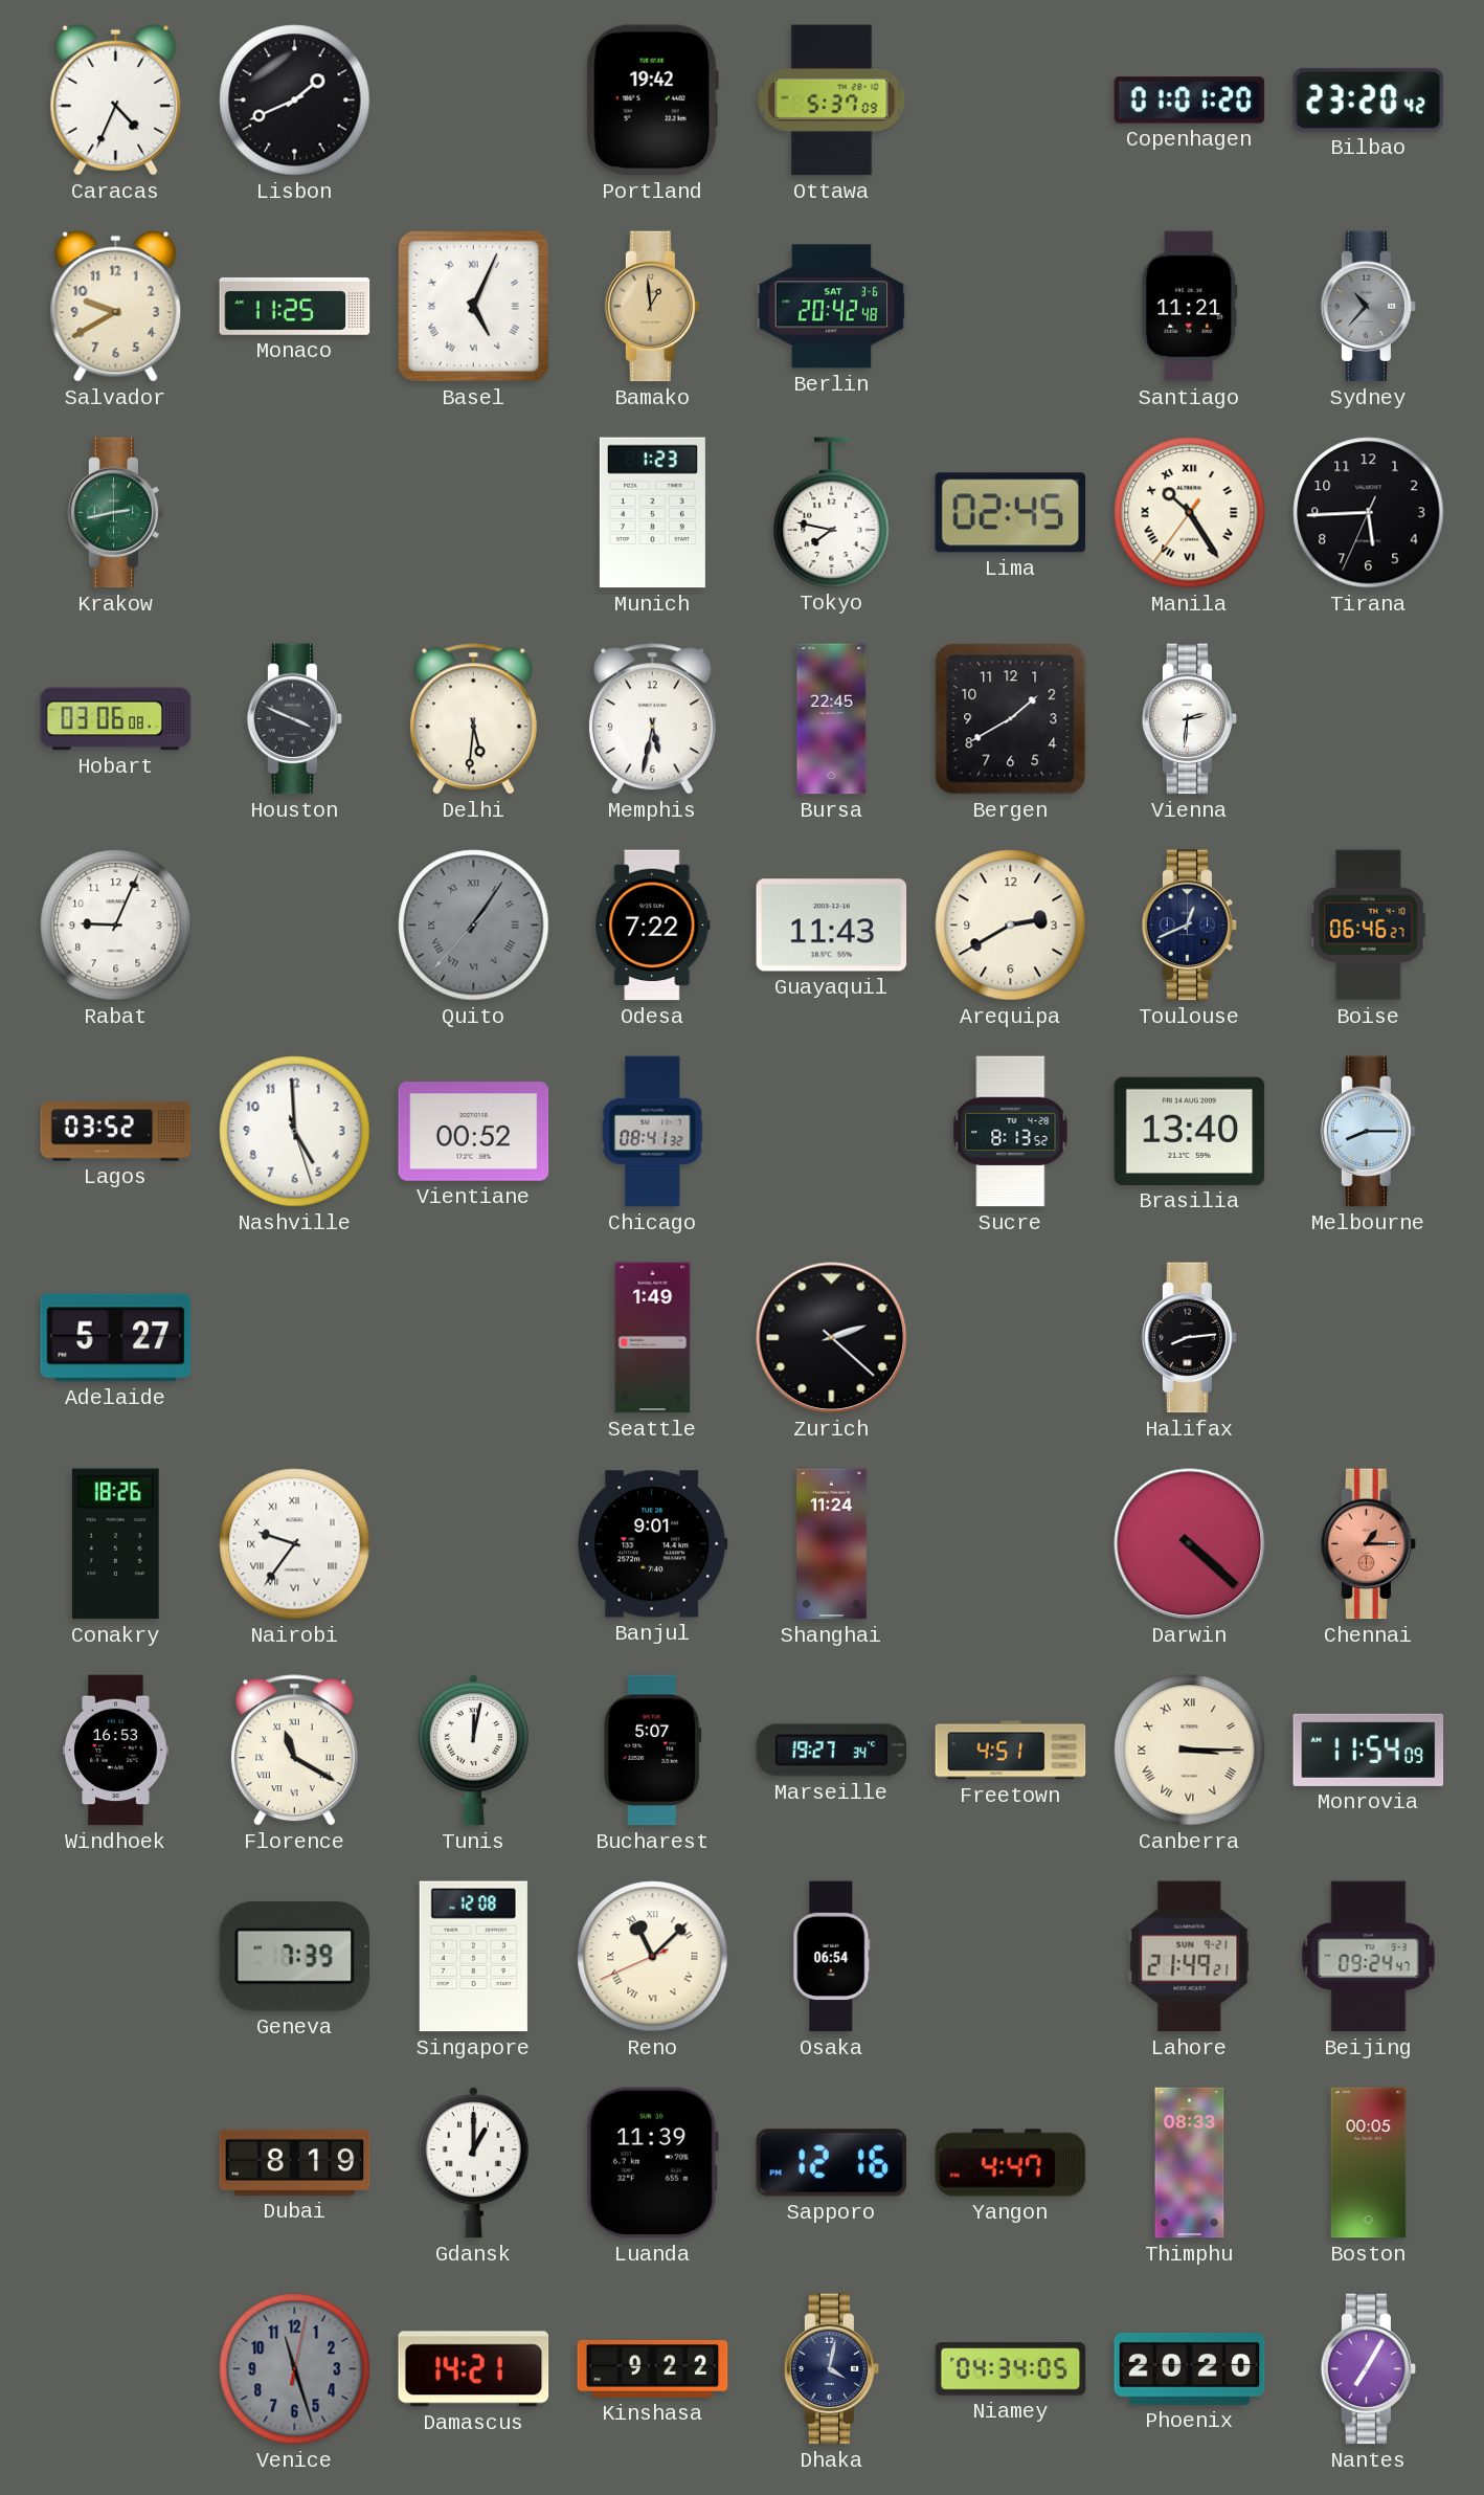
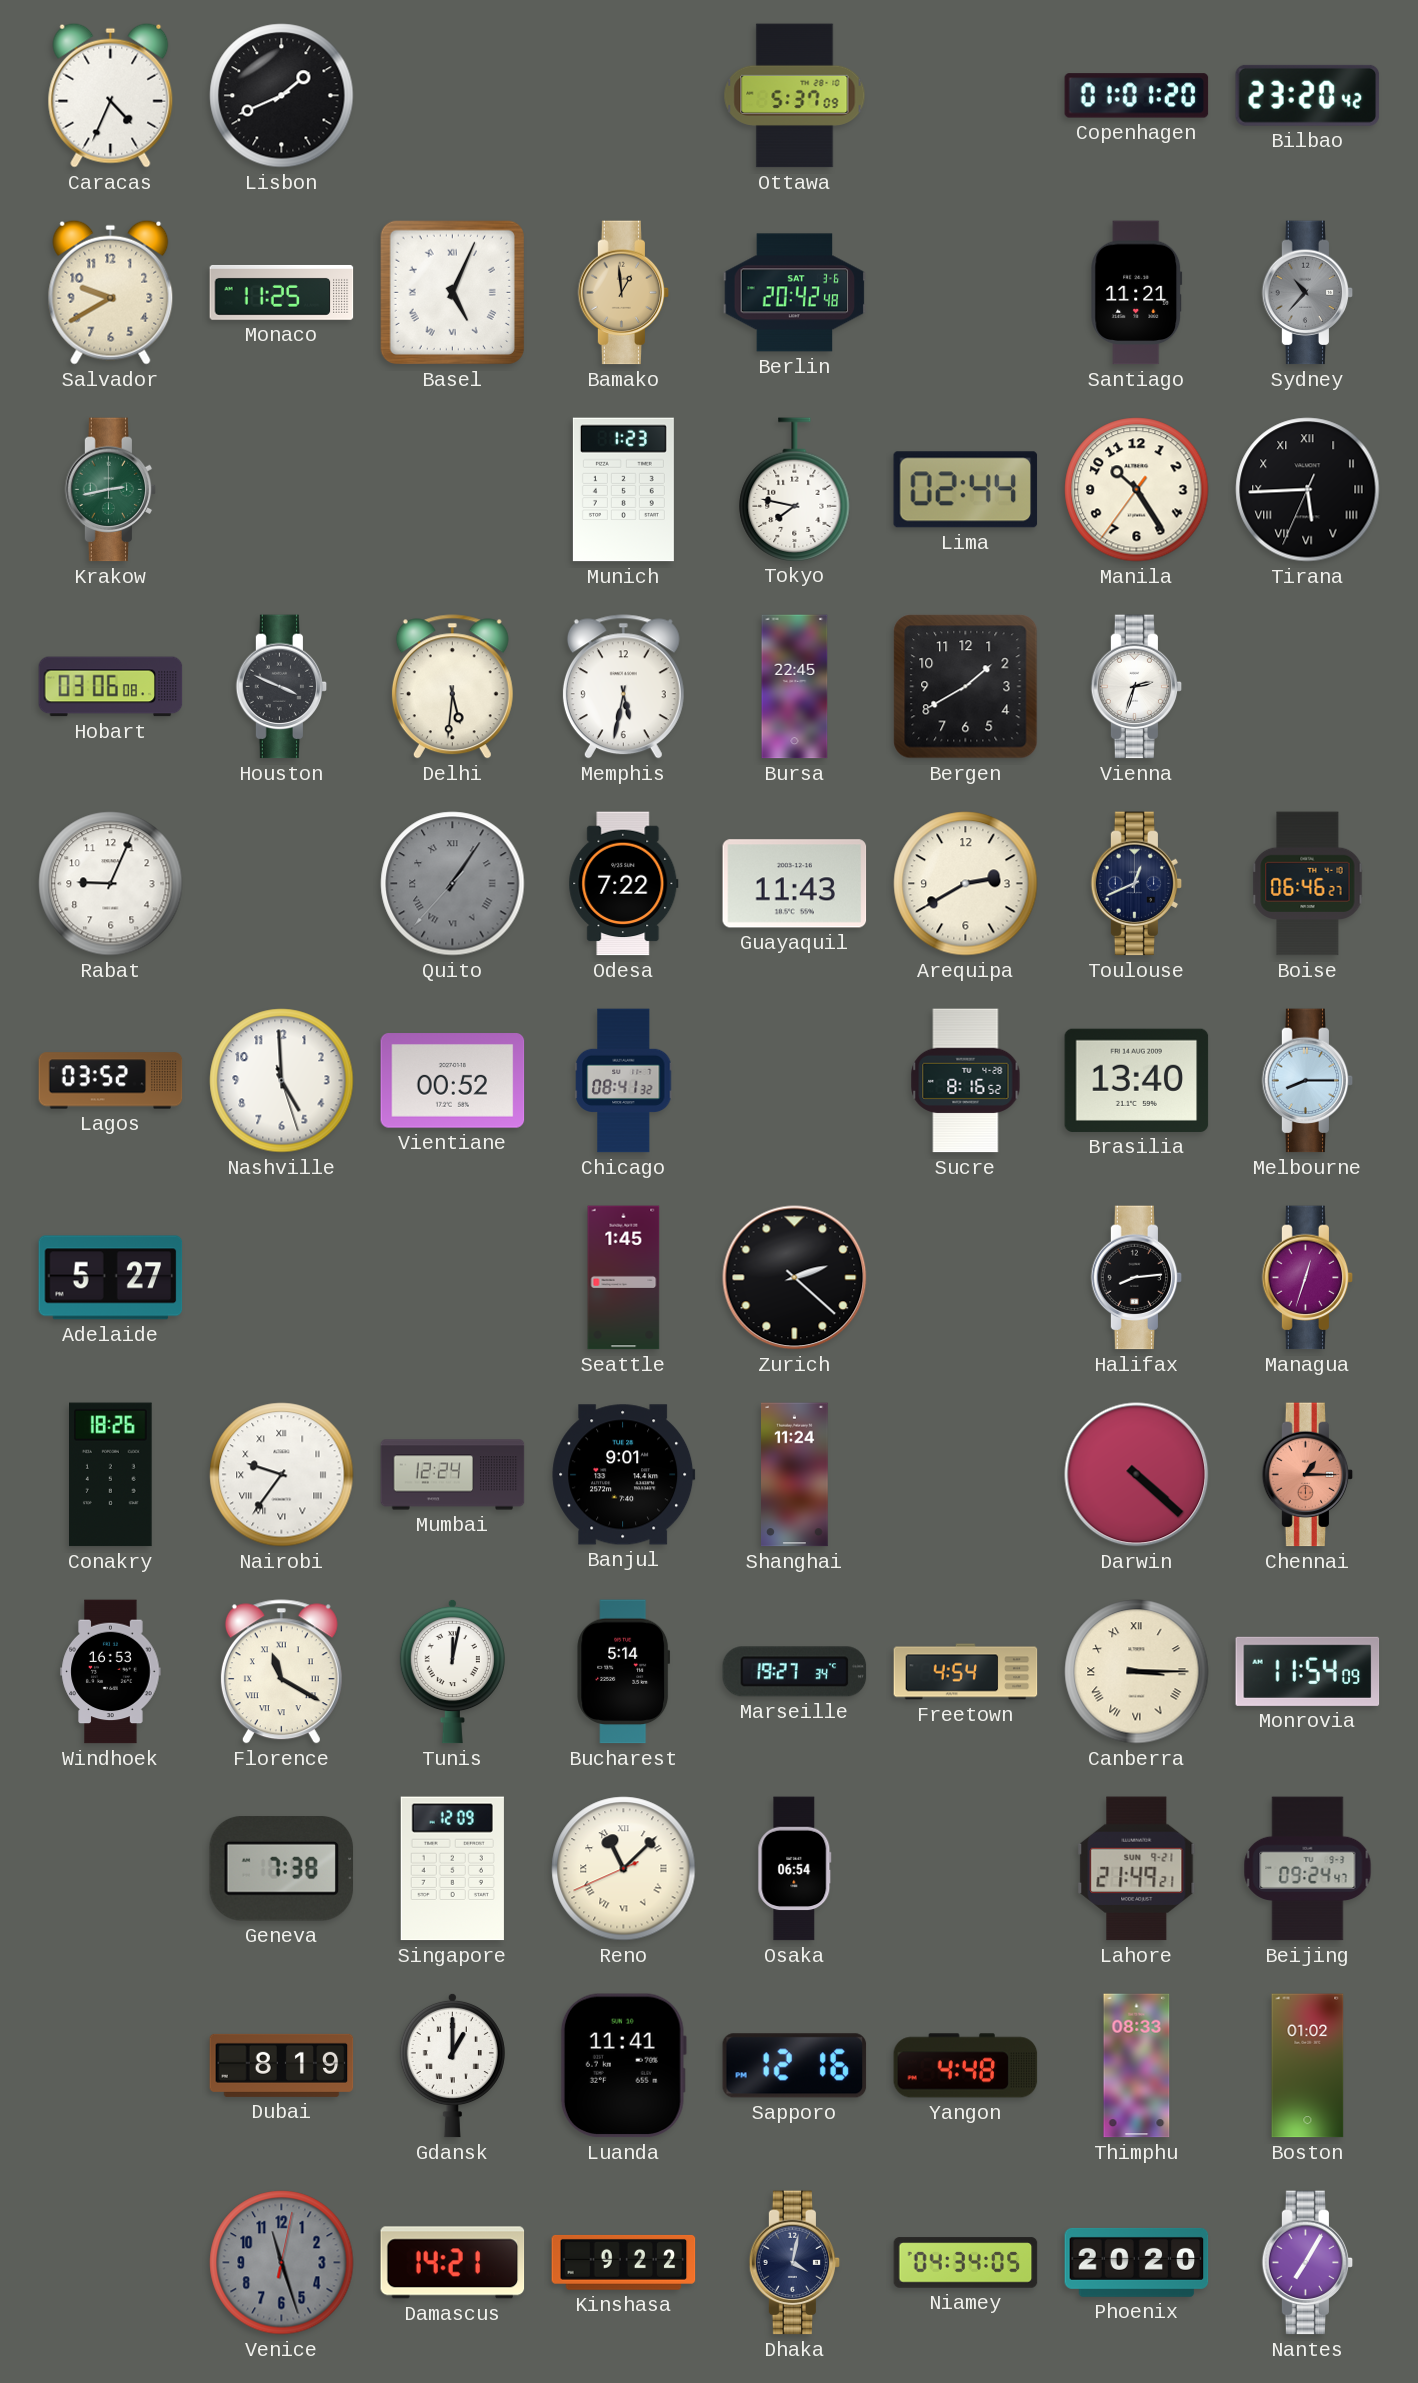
Portland: 19:42 -> none
Lima: 02:45 -> 02:44
Manila numerals: Roman -> Arabic
Tirana numerals: Arabic -> Roman
Vienna: 2:31 -> 2:33
Sucre: 8:13 -> 8:16
Seattle: 1:49 -> 1:45
Managua: none -> 12:33
Mumbai: none -> 12:24
Bucharest: 5:07 -> 5:14
Freetown: 4:51 -> 4:54
Geneva: 7:39 -> 7:38
Singapore: 12:08 -> 12:09
Luanda: 11:39 -> 11:41
Yangon: 4:47 -> 4:48
Boston: 00:05 -> 01:02
